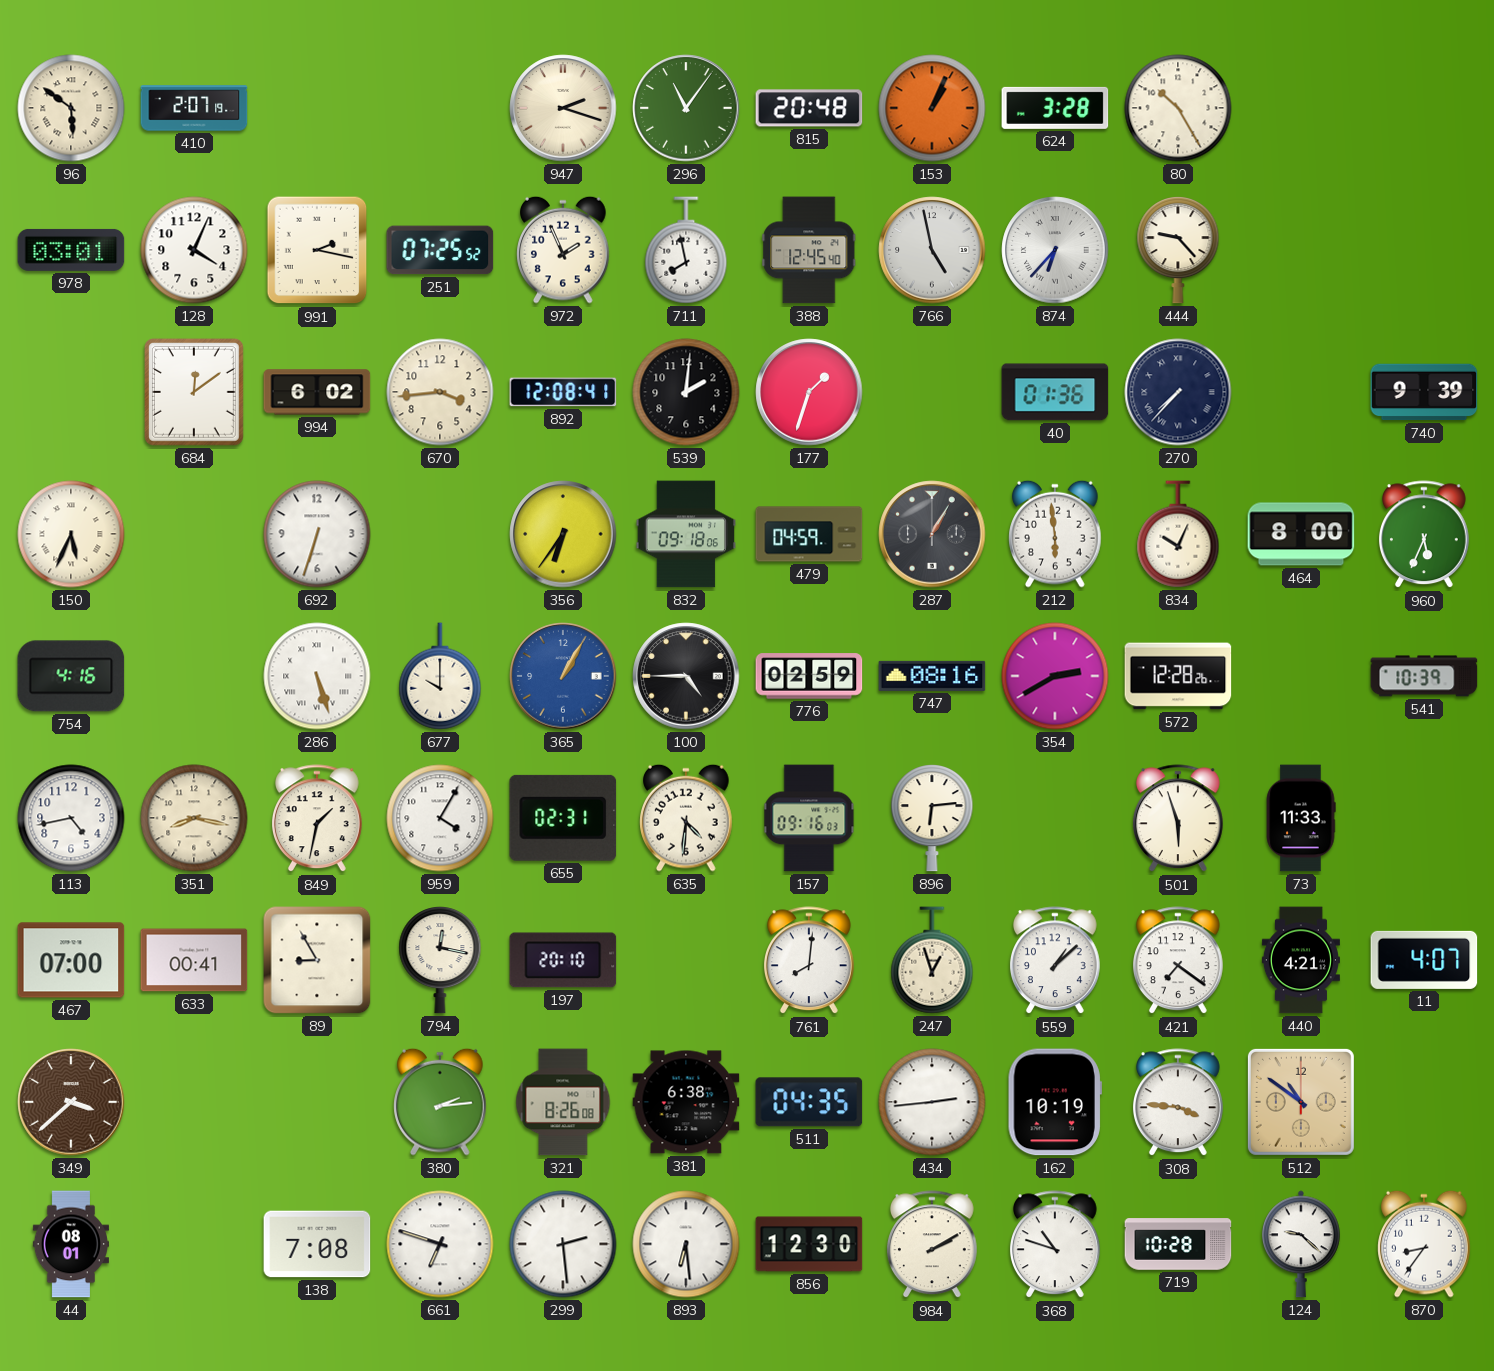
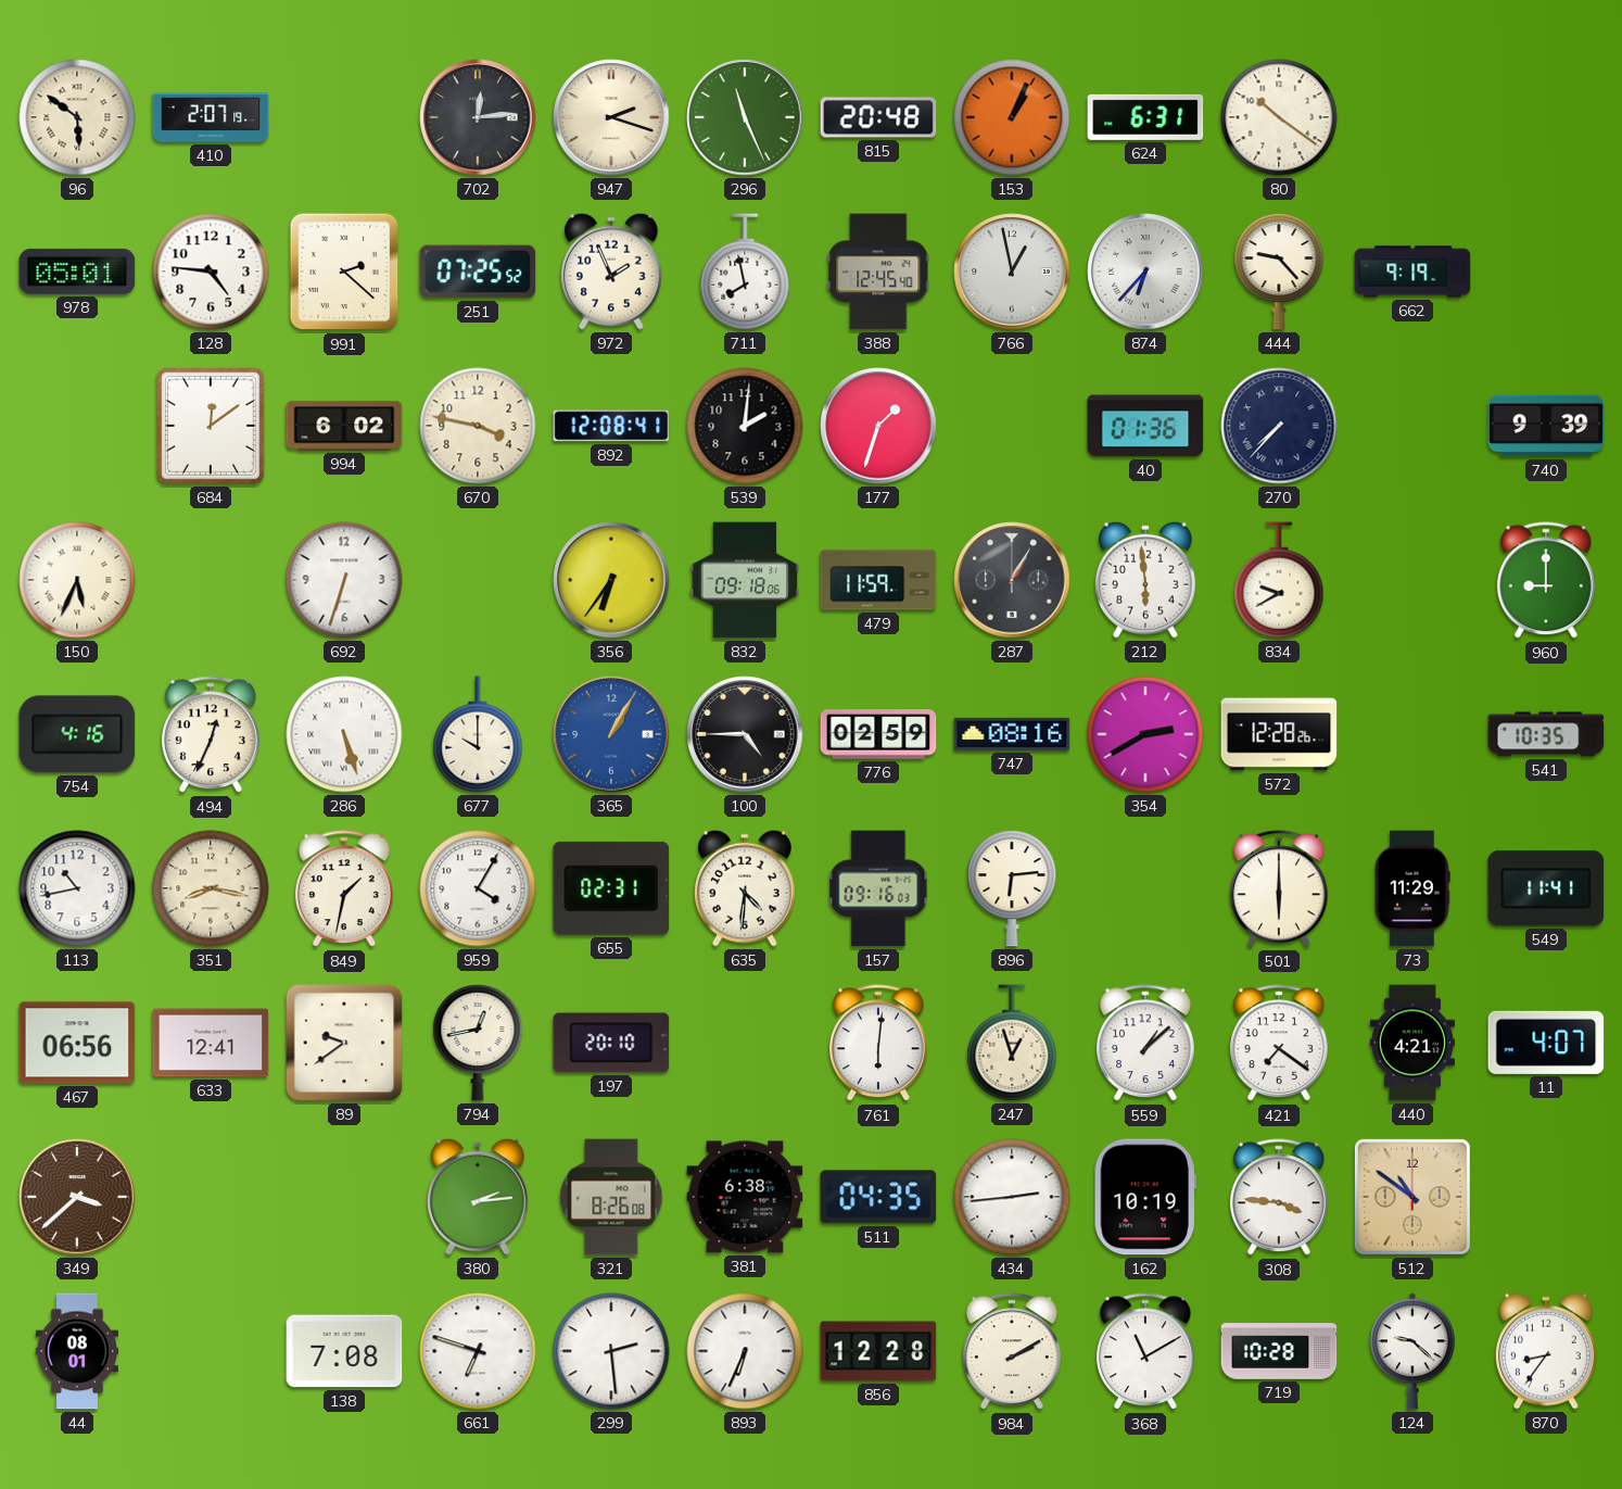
702: none -> 12:14
296: 11:06 -> 11:26
624: 3:28 -> 6:31
80: 10:25 -> 10:21
978: 03:01 -> 05:01
128: 4:04 -> 4:46
991: 2:17 -> 2:22
766: 4:58 -> 12:58
662: none -> 9:19
670: 3:44 -> 3:47
479: 04:59 -> 11:59
834: 10:04 -> 9:40
464: 8:00 -> none
960: 5:34 -> 9:00
494: none -> 12:34
541: 10:39 -> 10:35
113: 4:43 -> 10:43
501: 5:57 -> 6:00
73: 11:33 -> 11:29
549: none -> 11:41
467: 07:00 -> 06:56
633: 00:41 -> 12:41
89: 8:55 -> 9:39
794: 12:17 -> 12:43
761: 8:01 -> 6:01
893: 6:29 -> 6:34
856: 12:30 -> 12:28
368: 10:48 -> 11:10
